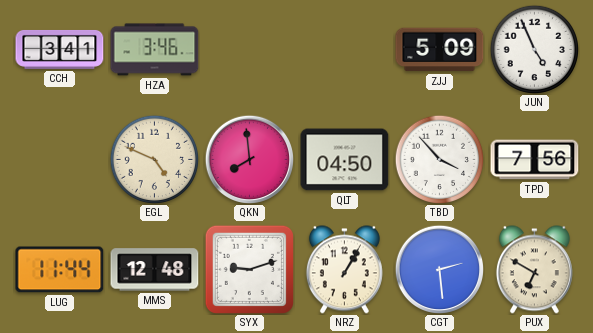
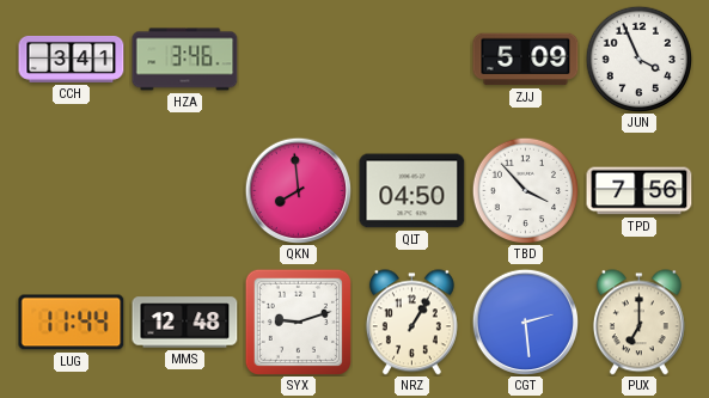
JUN: 4:56 -> 3:56
EGL: 4:49 -> none
PUX: 6:50 -> 7:00
